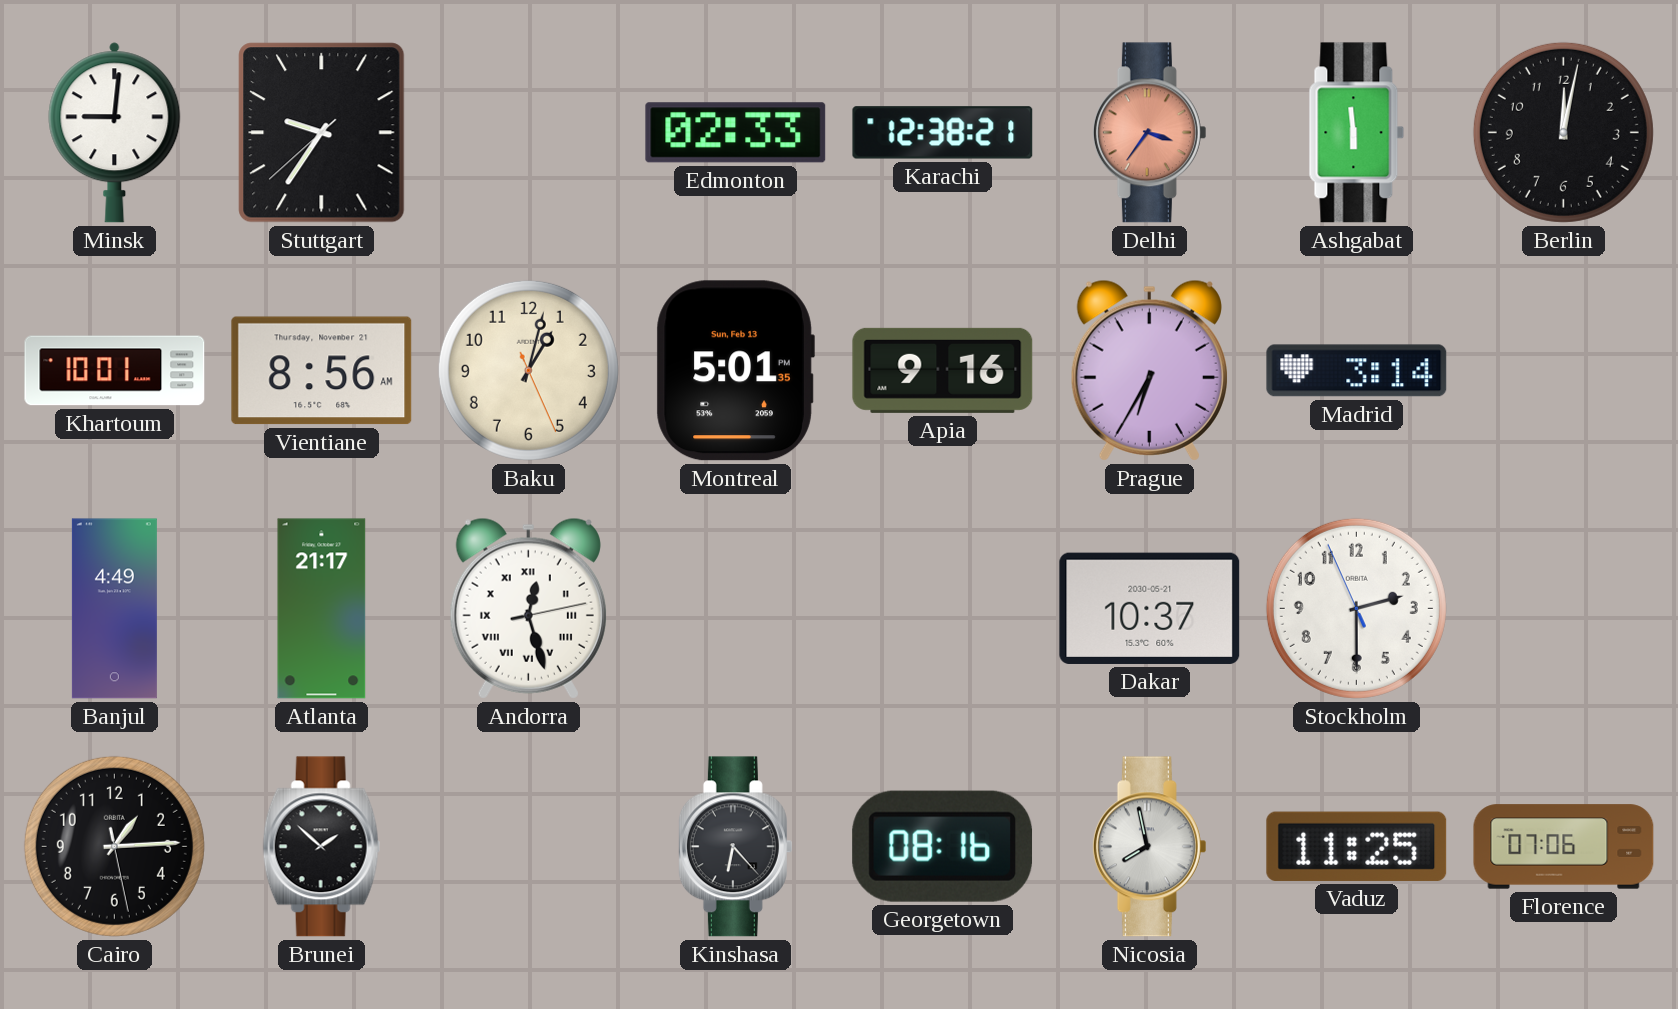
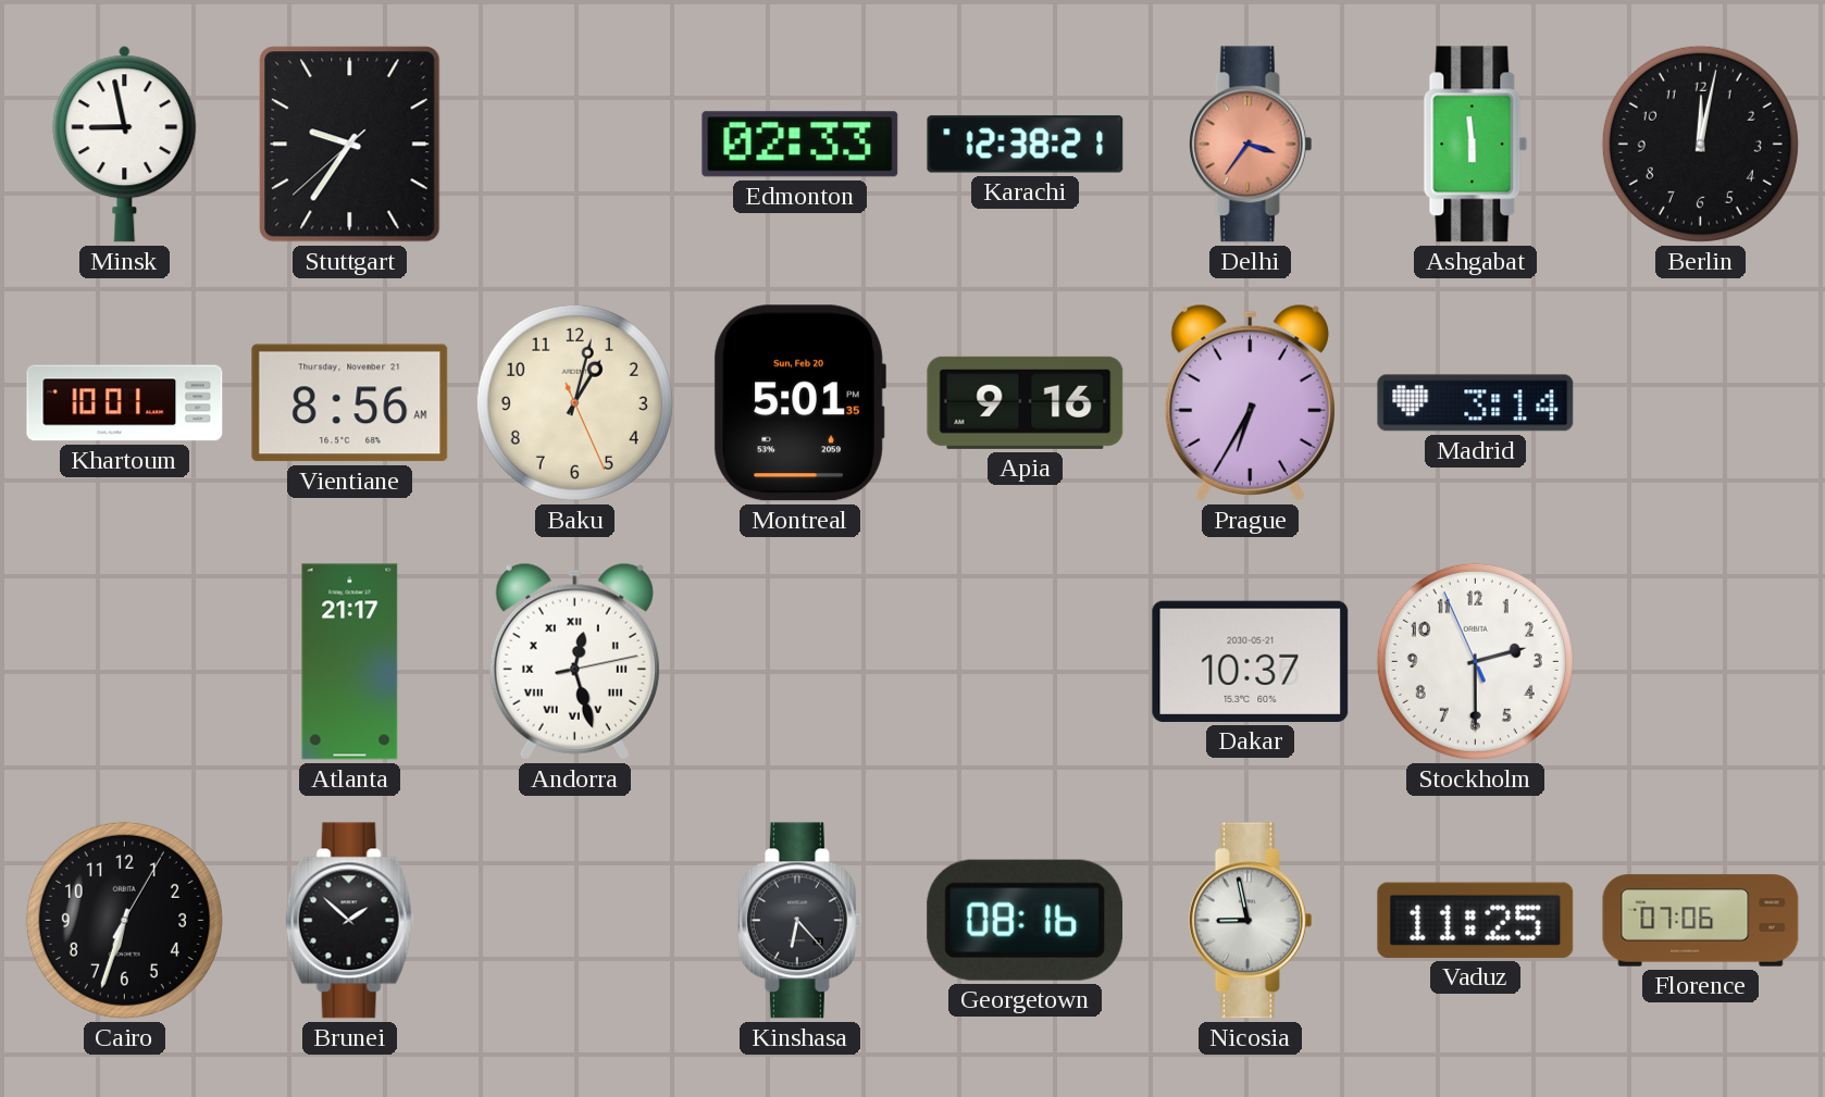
Minsk: 9:01 -> 8:58
Montreal date: Sun, Feb 13 -> Sun, Feb 20
Banjul: 4:49 -> none
Cairo: 1:14 -> 6:33
Nicosia: 7:58 -> 8:58
